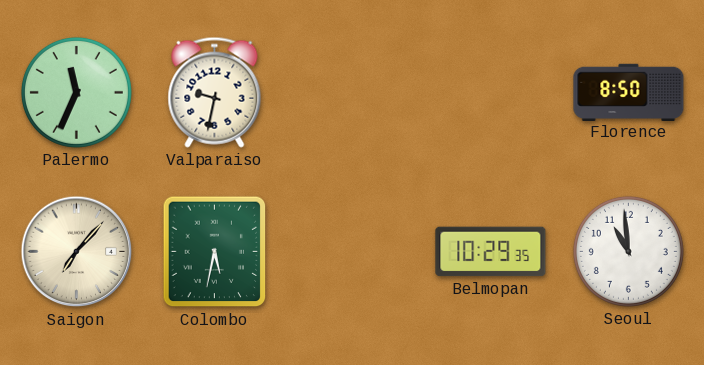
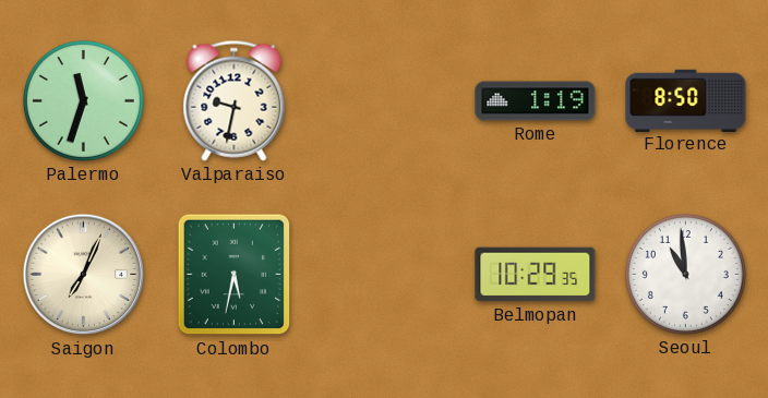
Palermo: 11:34 -> 11:33
Rome: none -> 1:19
Saigon: 7:07 -> 7:04
